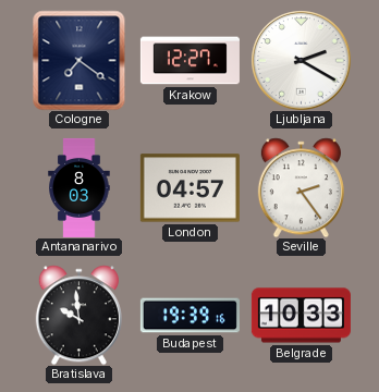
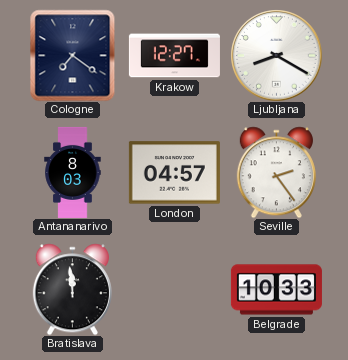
Ljubljana: 2:20 -> 8:20
Bratislava: 9:59 -> 11:59
Budapest: 19:39 -> none
